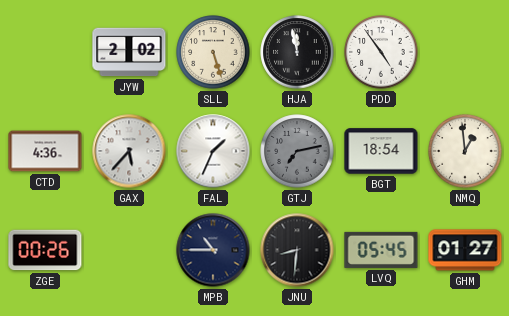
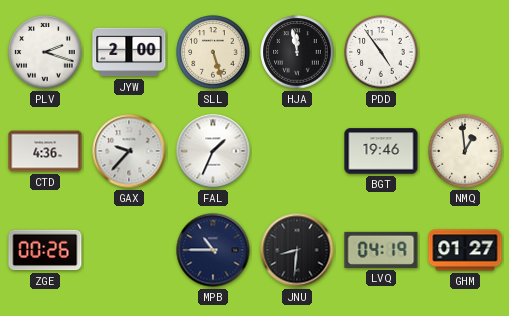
PLV: none -> 2:18
JYW: 2:02 -> 2:00
GAX: 5:37 -> 9:37
GTJ: 7:13 -> none
BGT: 18:54 -> 19:46
LVQ: 05:45 -> 04:19
